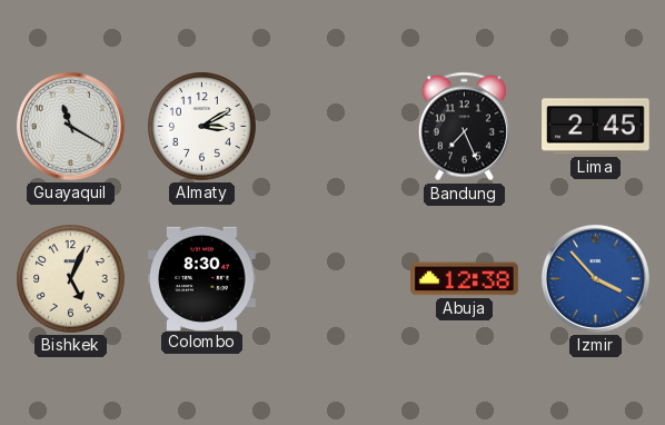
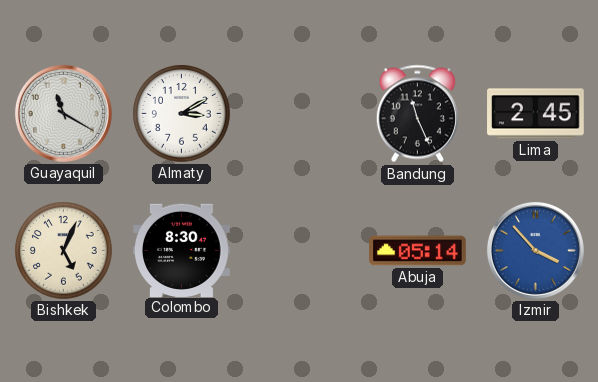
Bandung: 7:26 -> 11:26
Abuja: 12:38 -> 05:14
